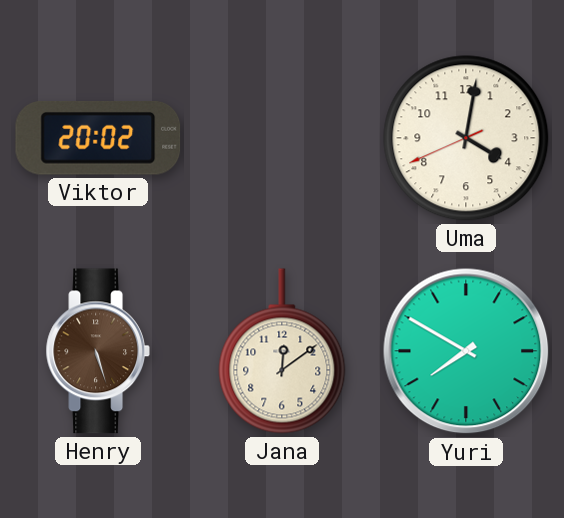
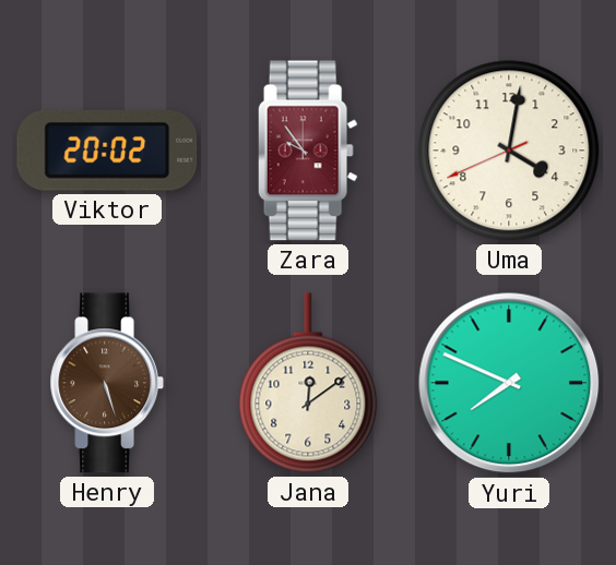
Zara: none -> 9:54
Yuri: 7:50 -> 7:49
